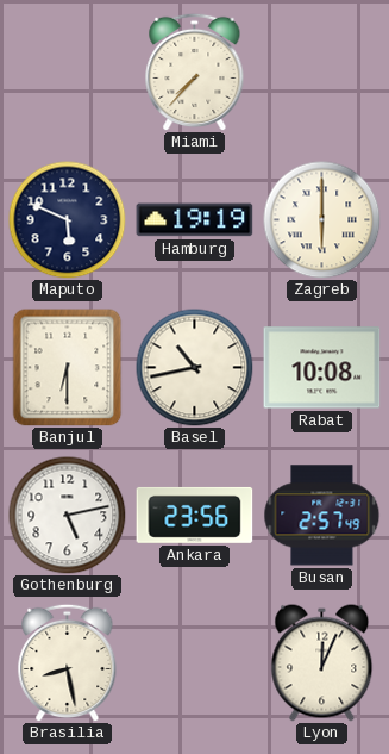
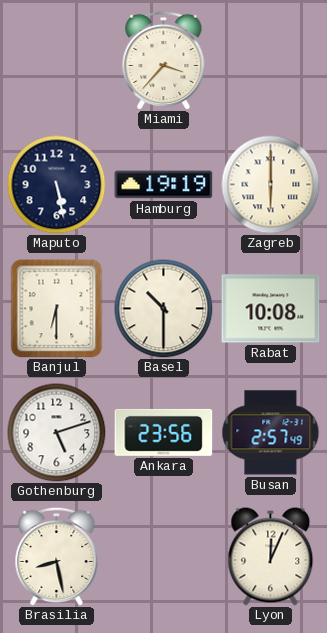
Miami: 7:37 -> 3:37
Maputo: 5:49 -> 5:28
Basel: 10:43 -> 10:30
Gothenburg: 5:13 -> 5:12
